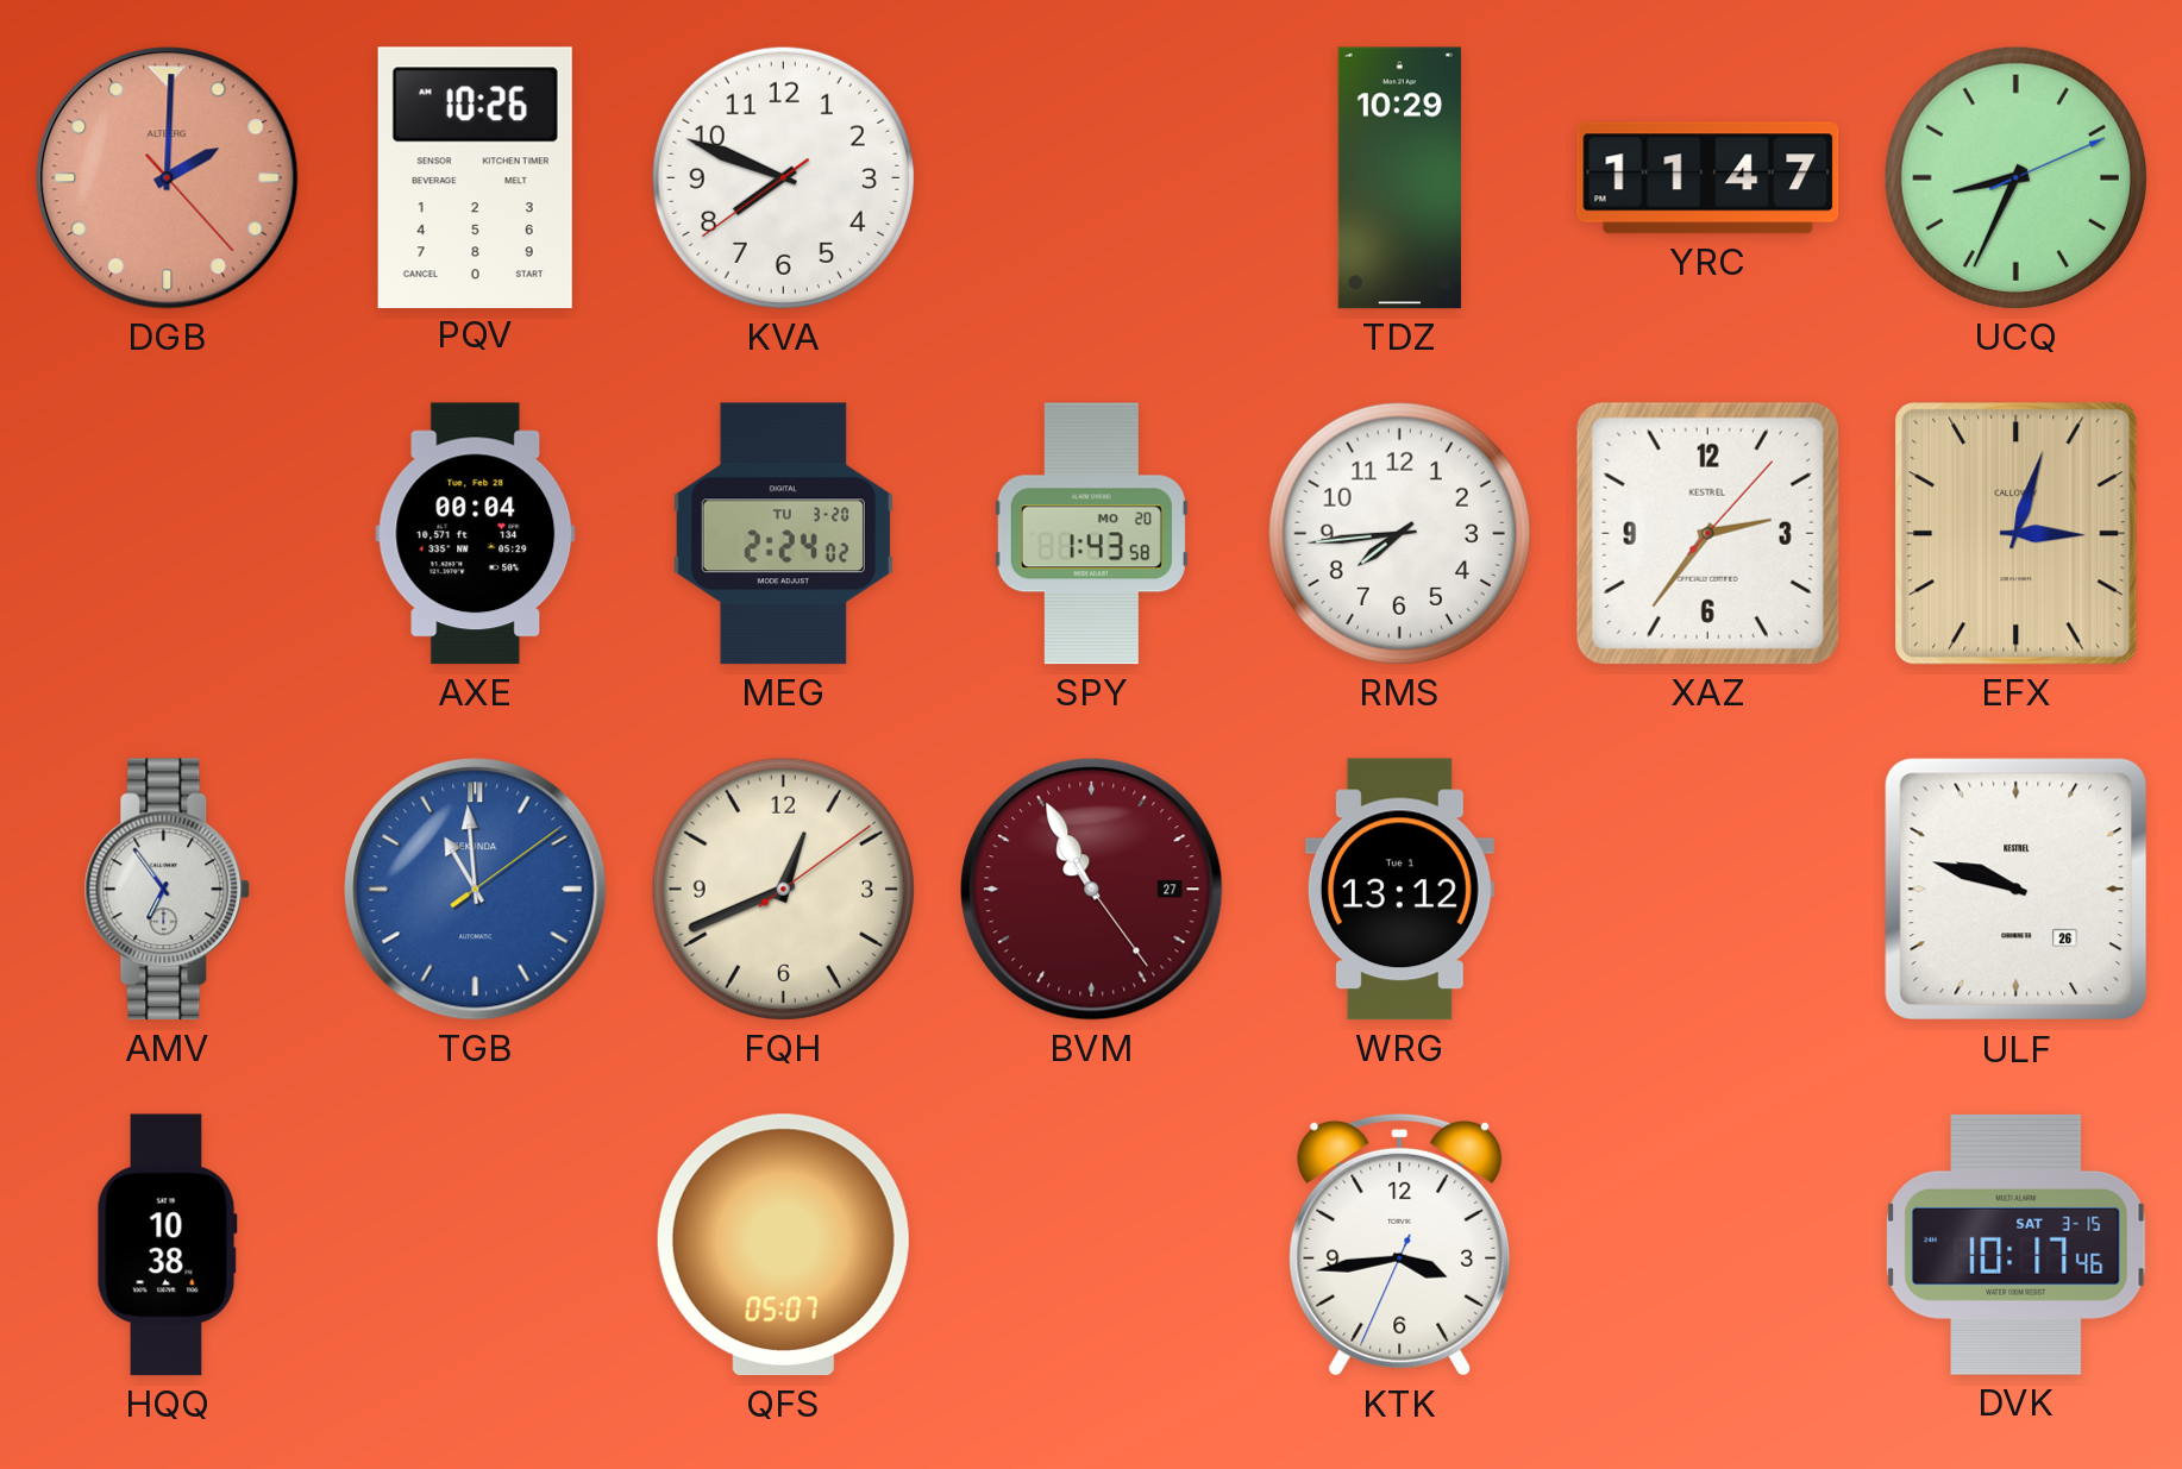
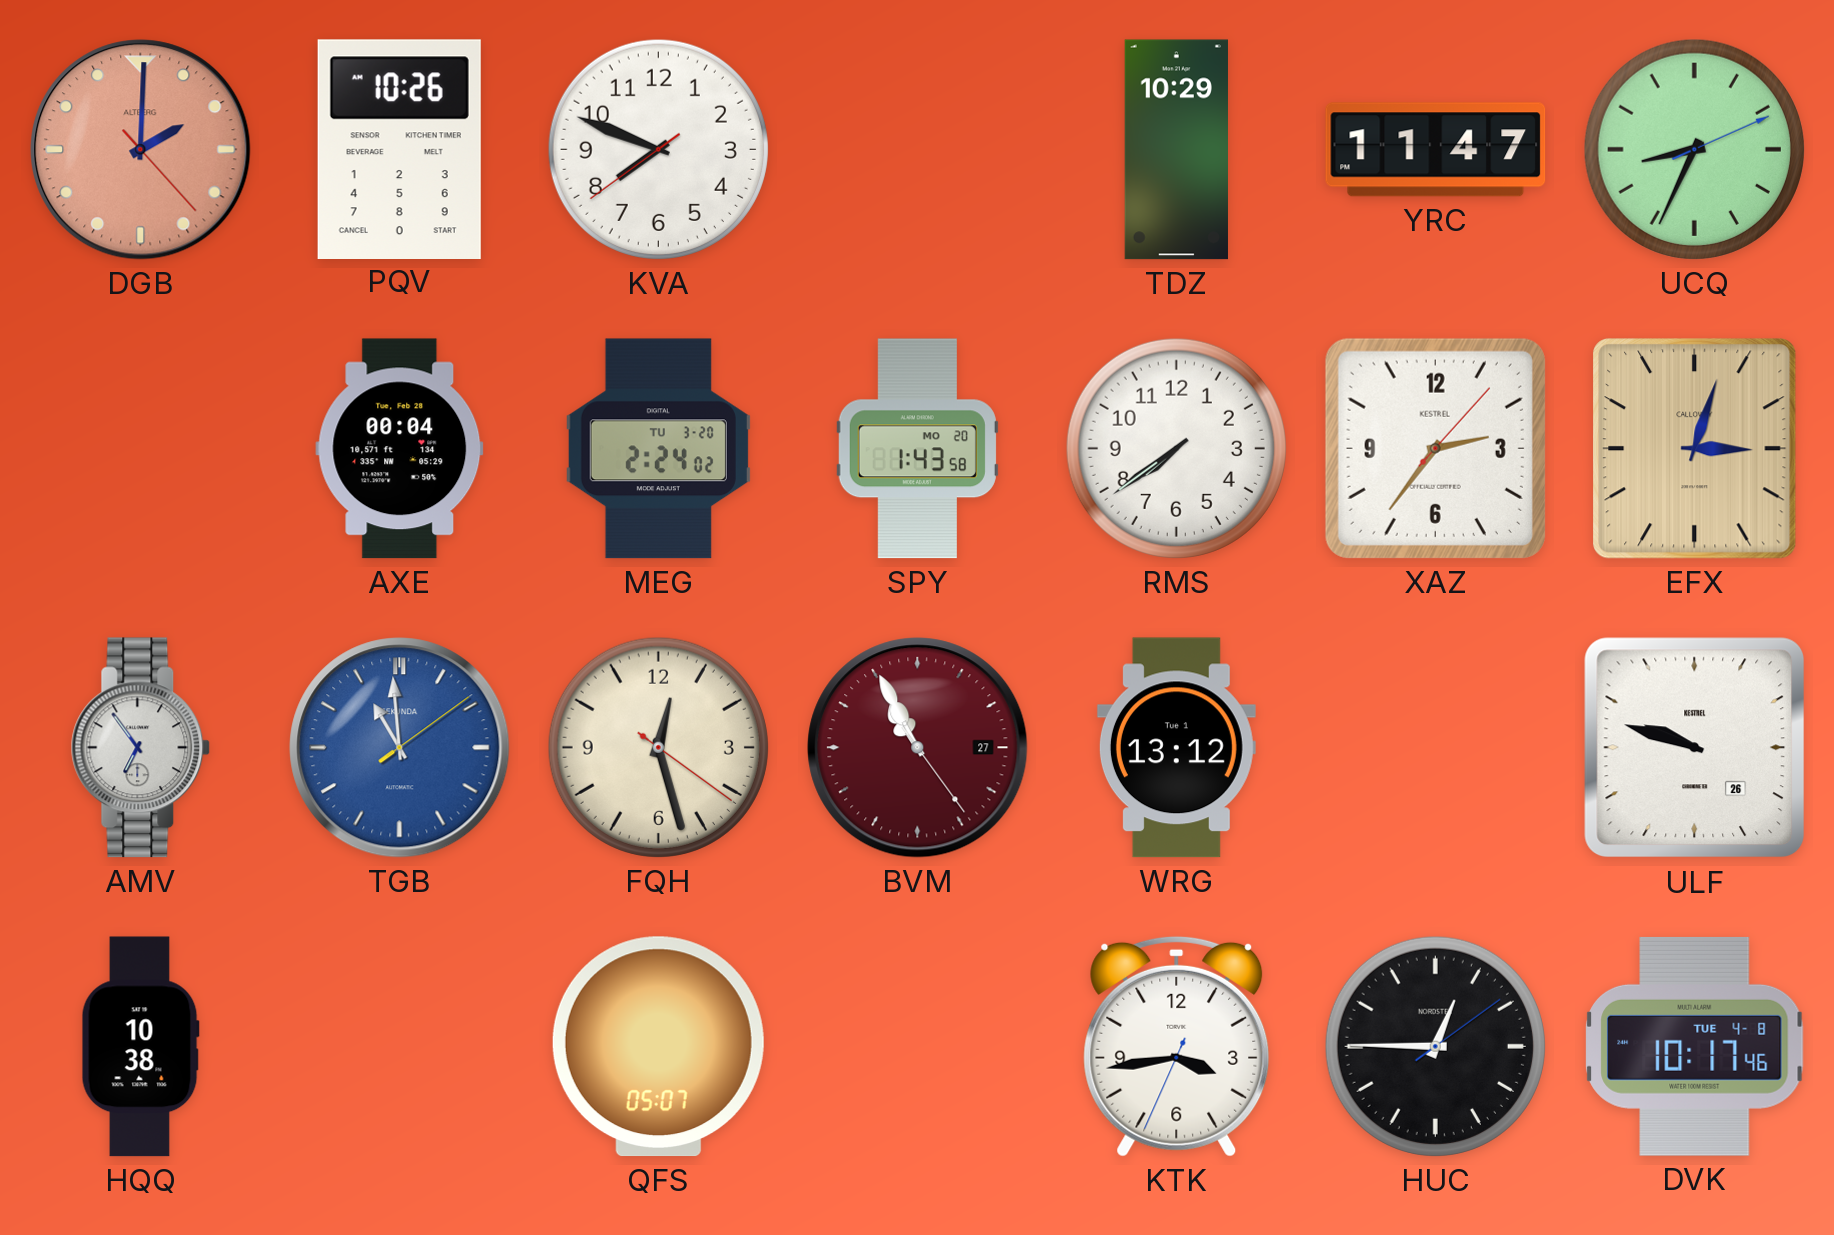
RMS: 7:44 -> 7:39
FQH: 12:41 -> 12:27
HUC: none -> 12:45
DVK date: SAT 3-15 -> TUE 4-8
